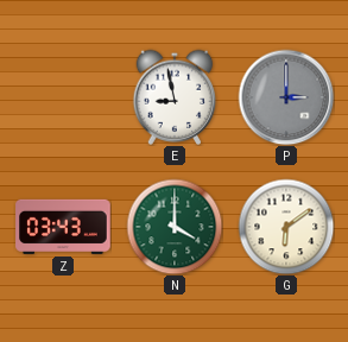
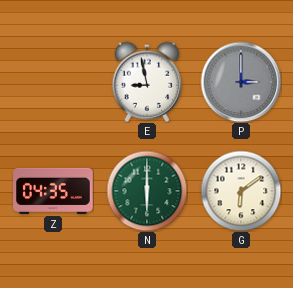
Z: 03:43 -> 04:35
N: 4:00 -> 6:00
